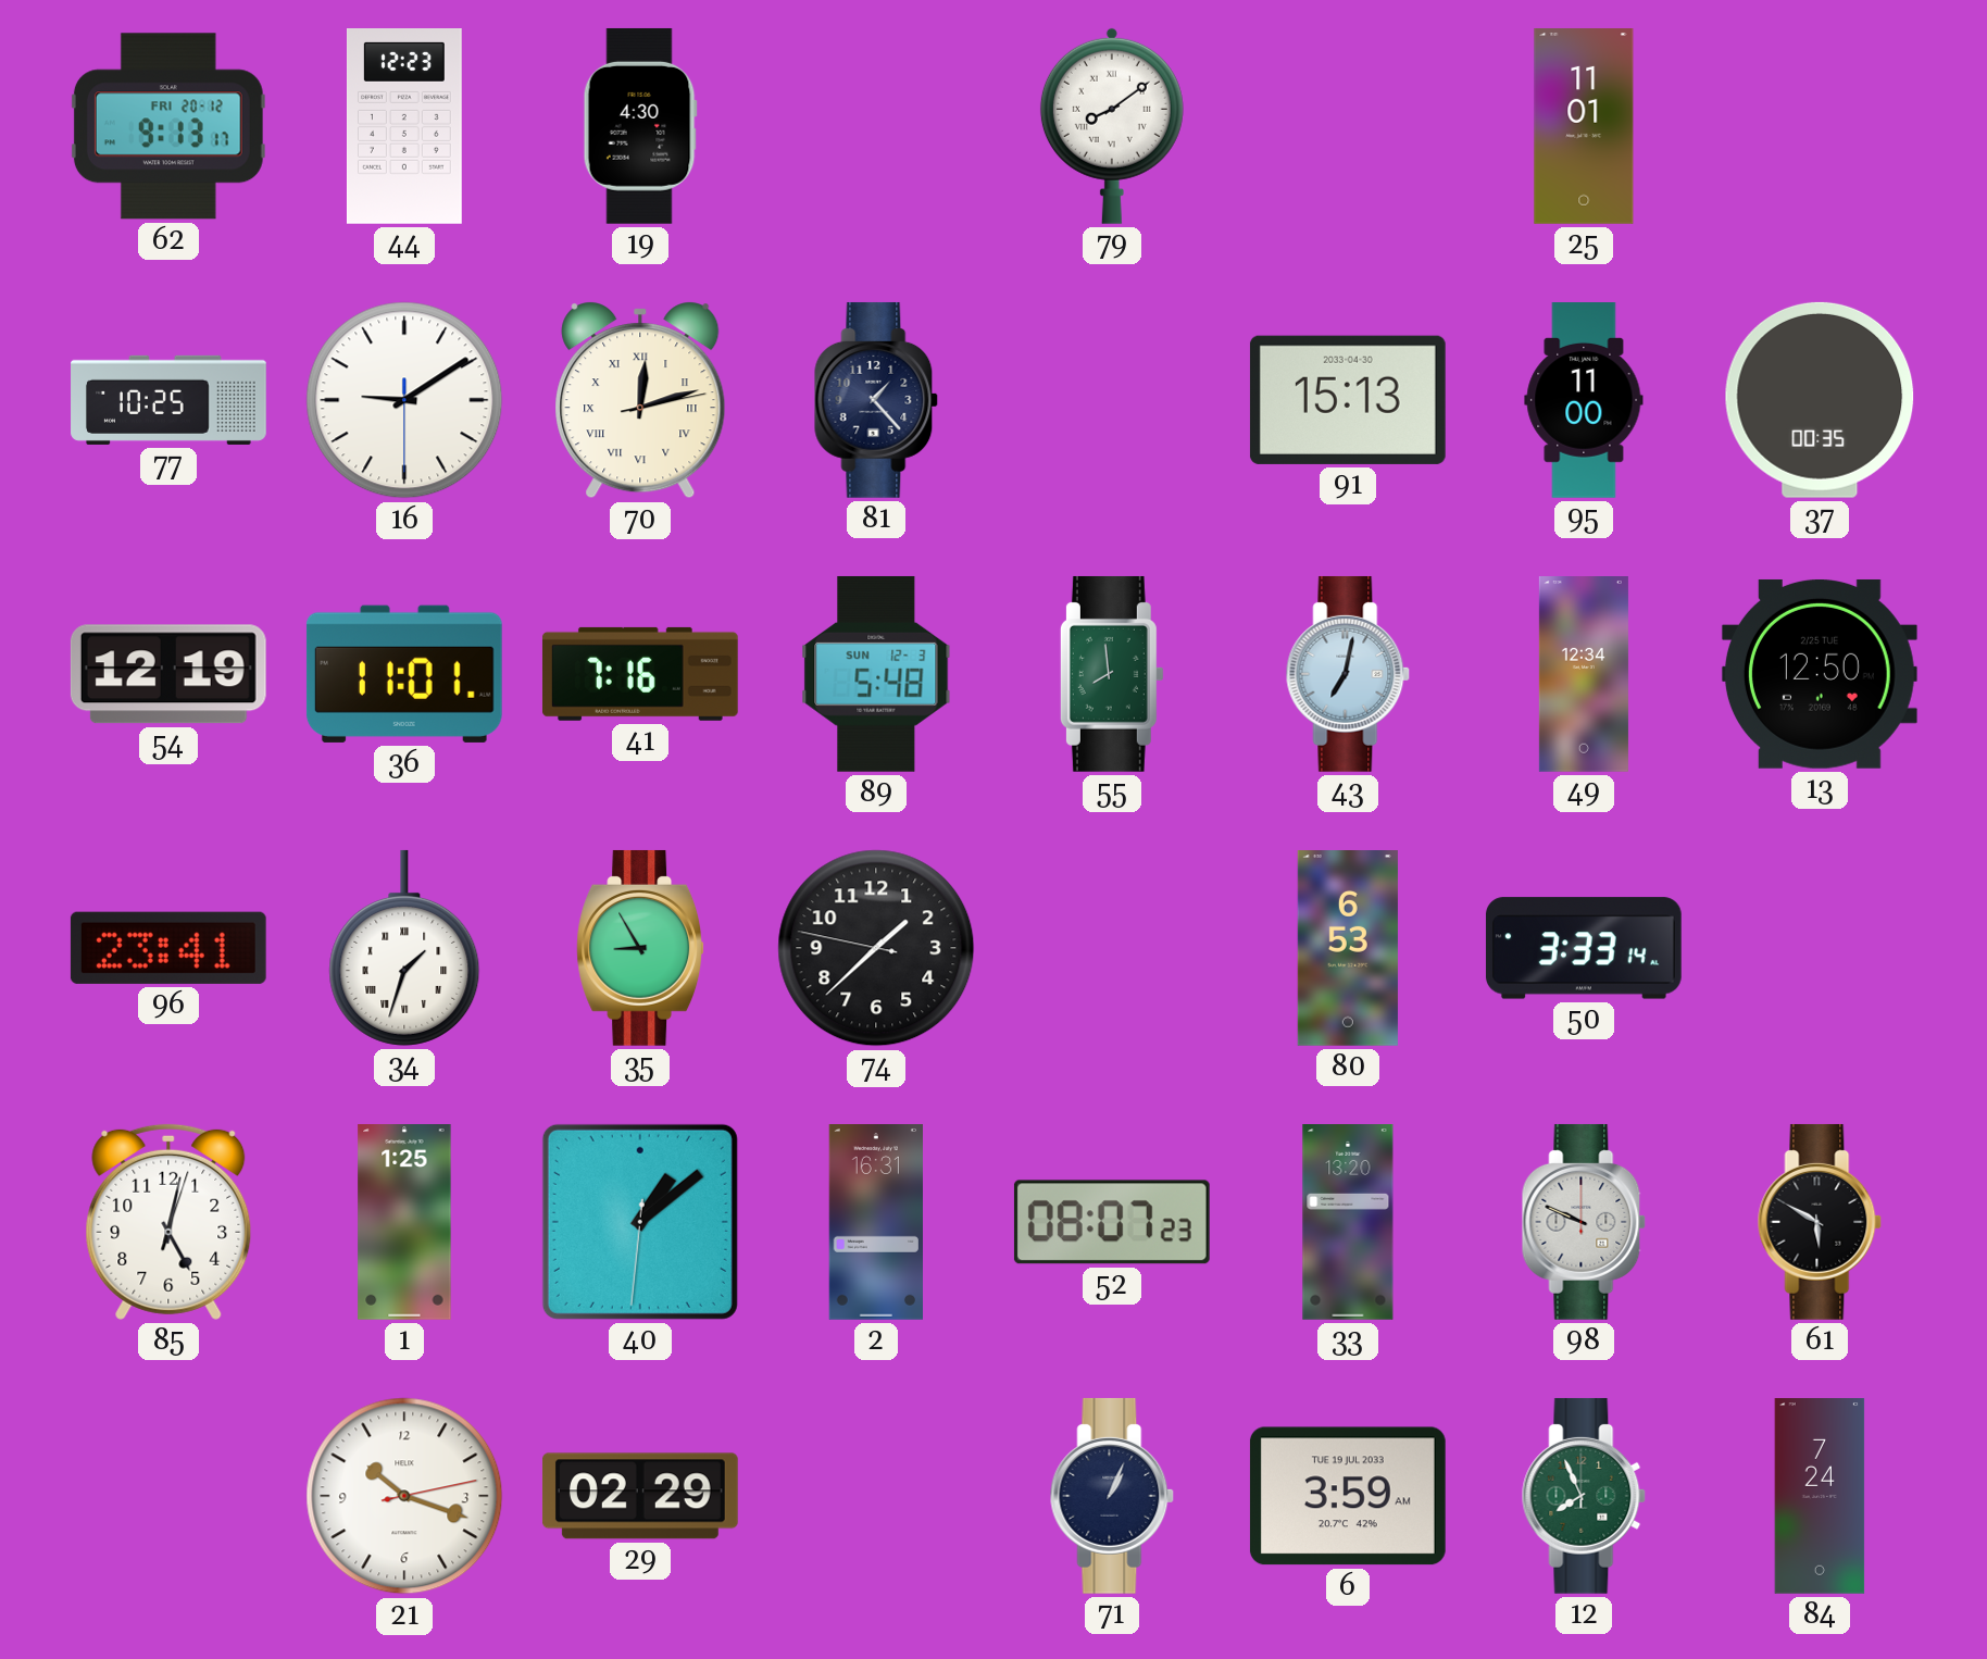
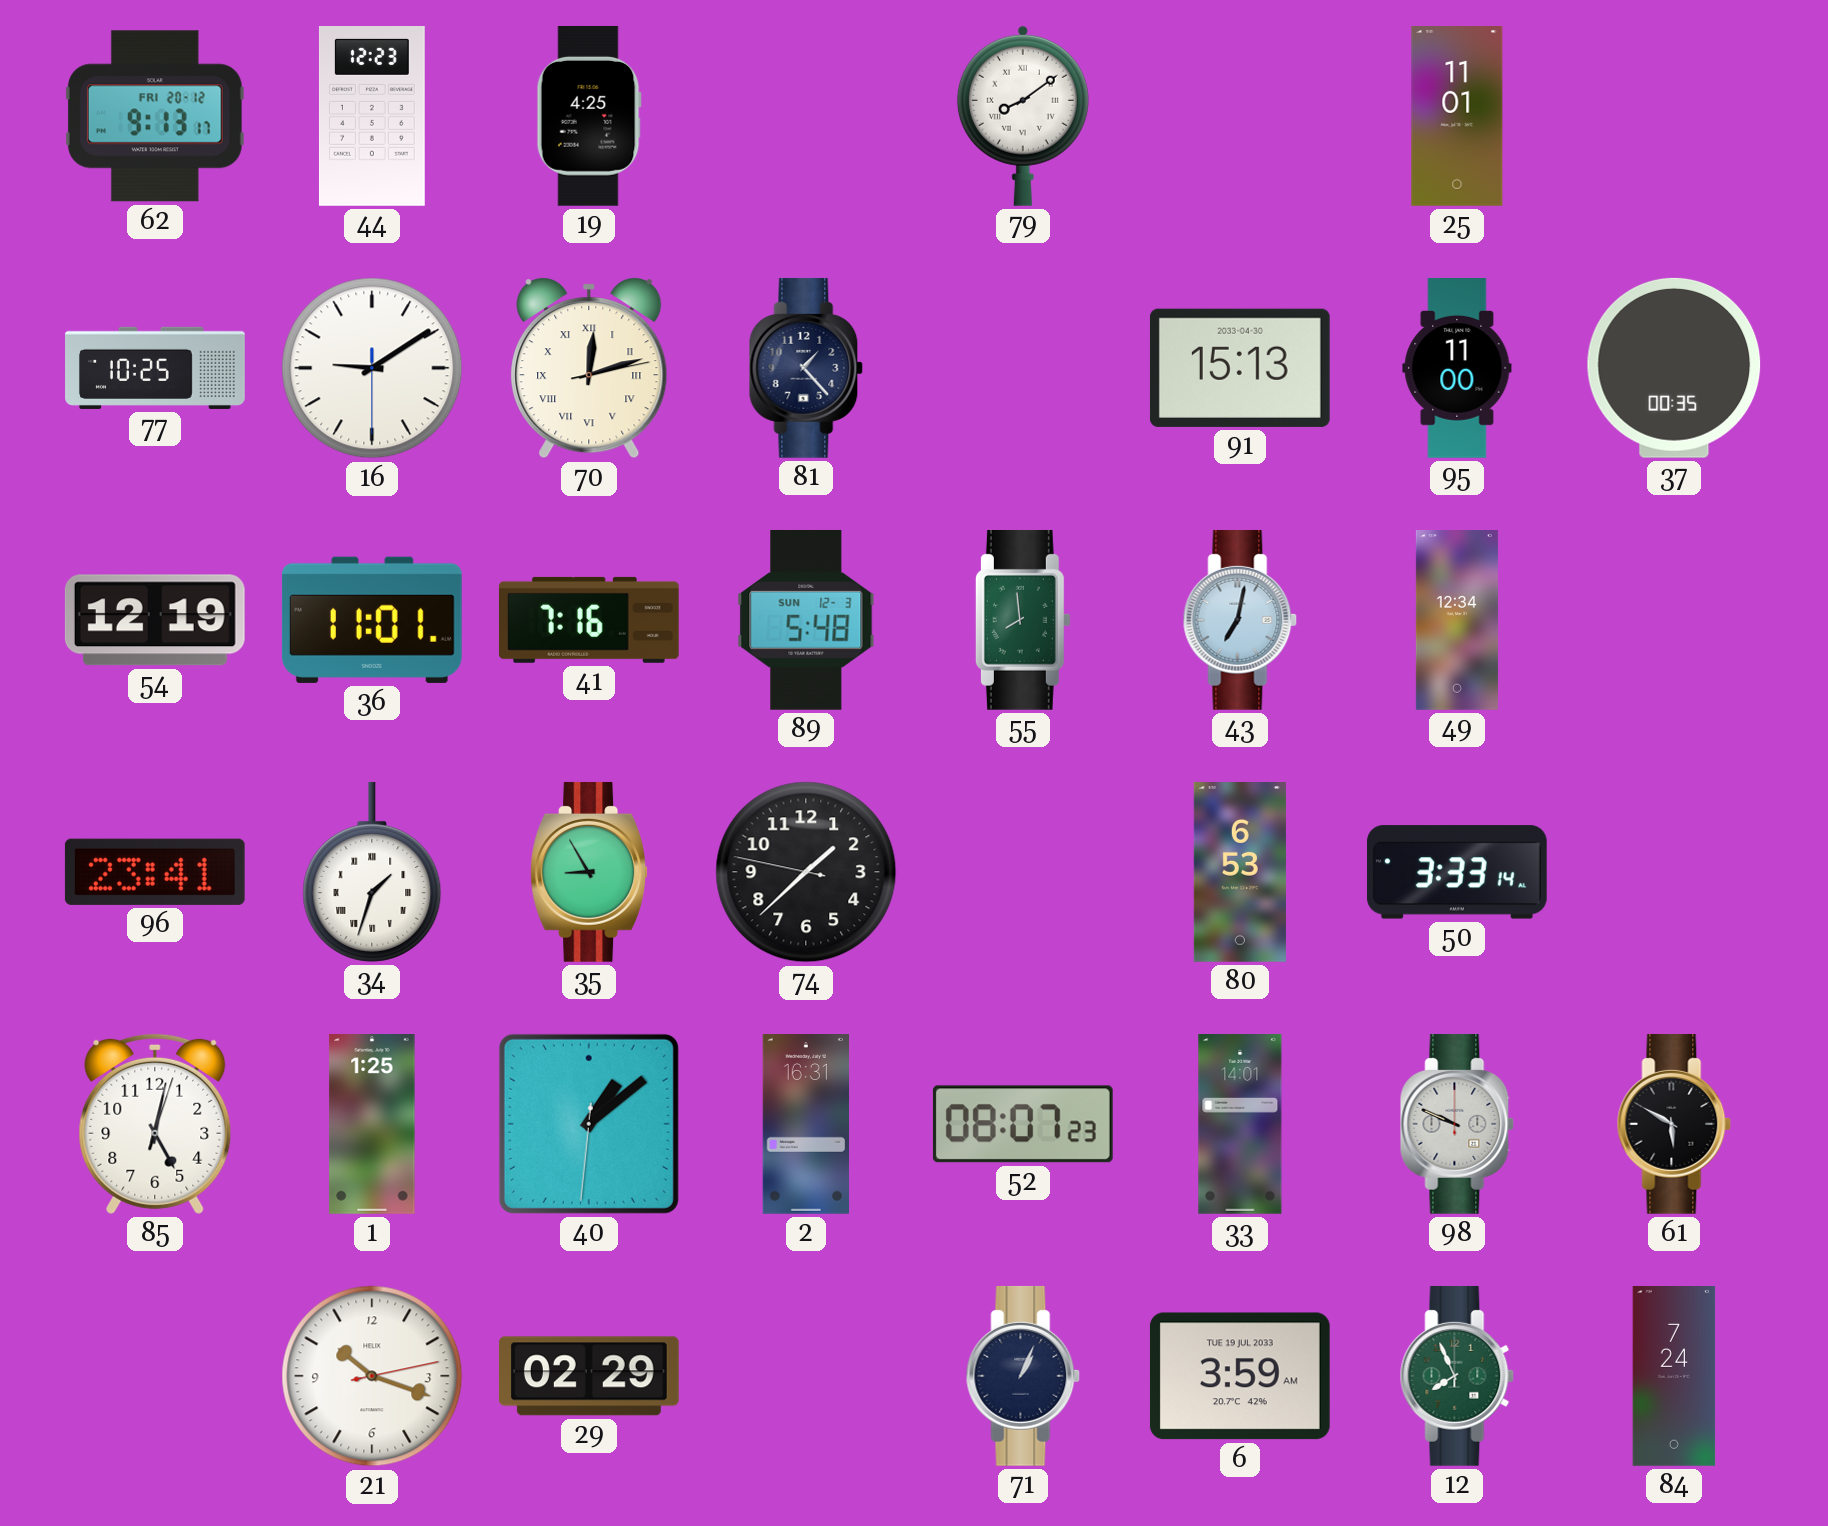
19: 4:30 -> 4:25
13: 12:50 -> none
33: 13:20 -> 14:01
